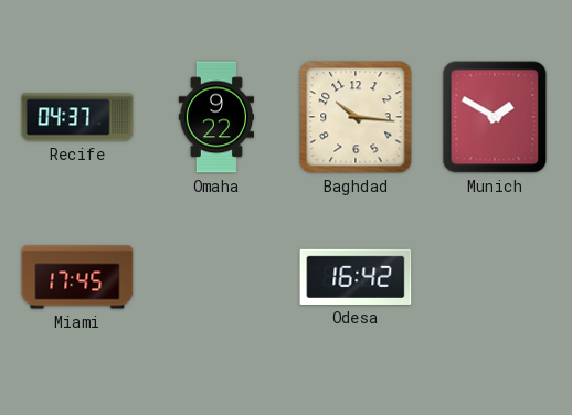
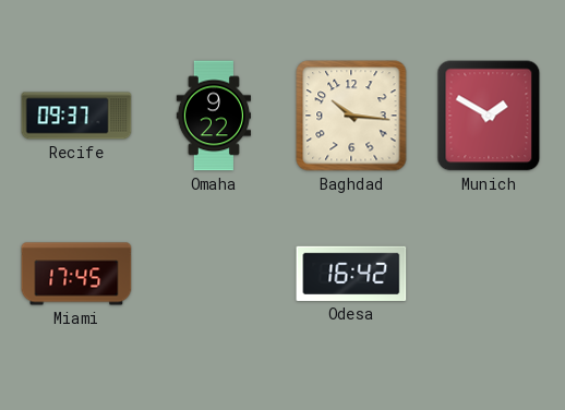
Recife: 04:37 -> 09:37
